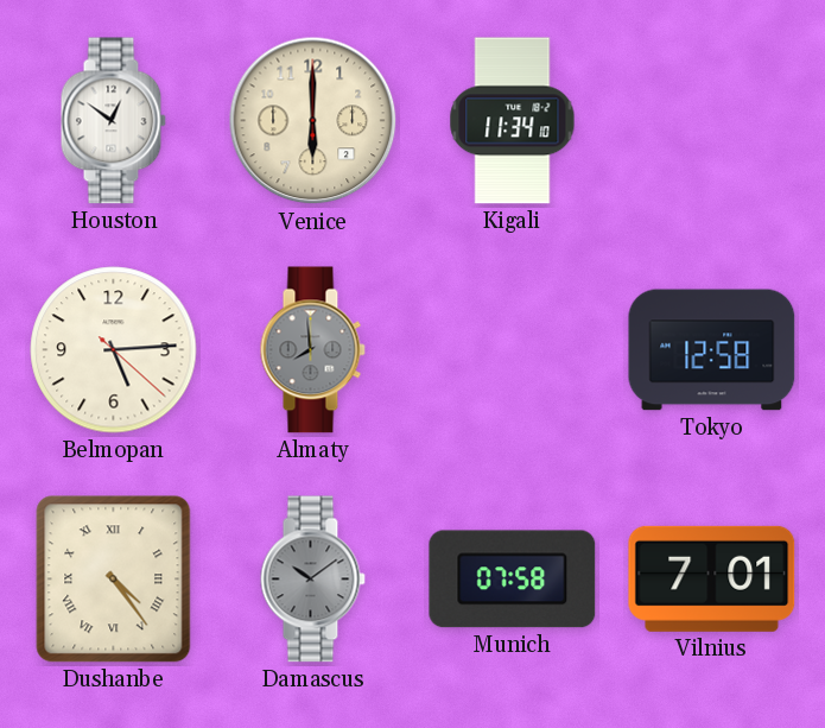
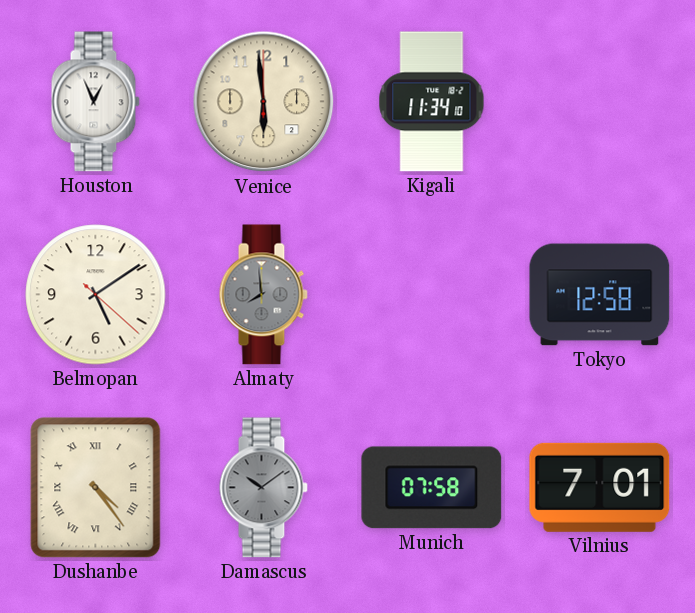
Houston: 12:51 -> 12:56
Venice: 6:00 -> 5:59
Belmopan: 5:14 -> 5:09
